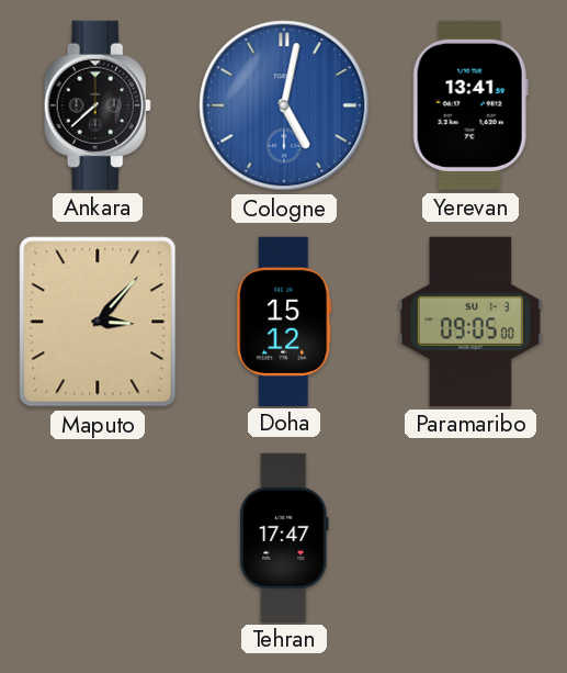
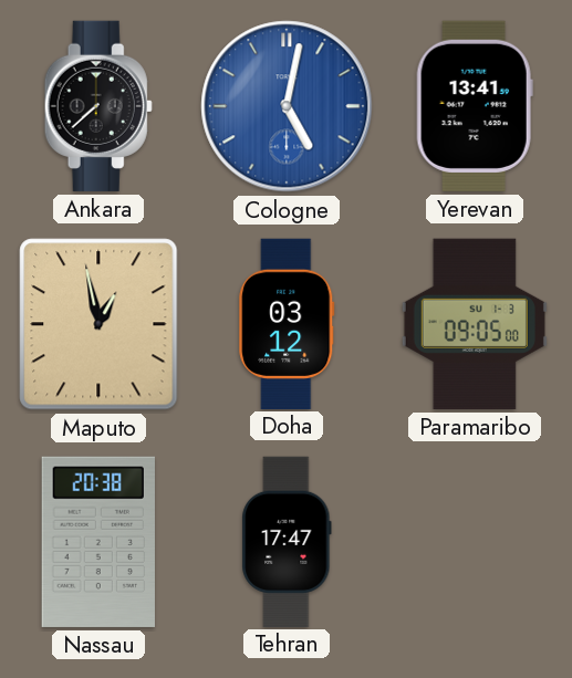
Maputo: 3:07 -> 12:58
Doha: 15:12 -> 03:12
Nassau: none -> 20:38
